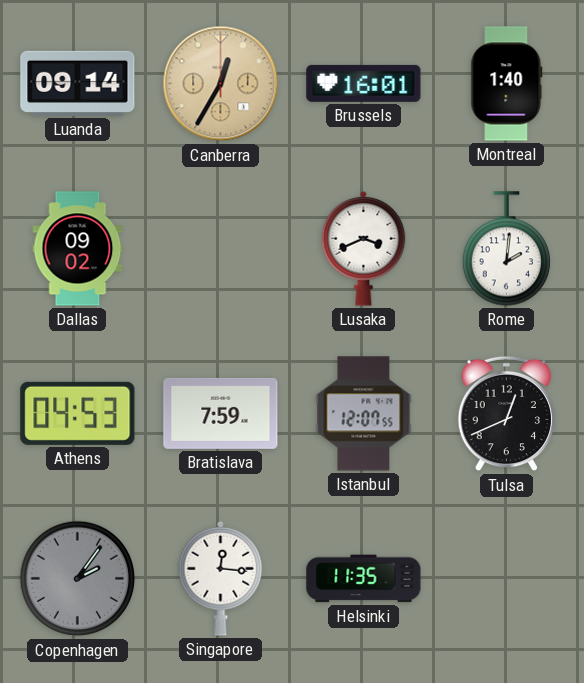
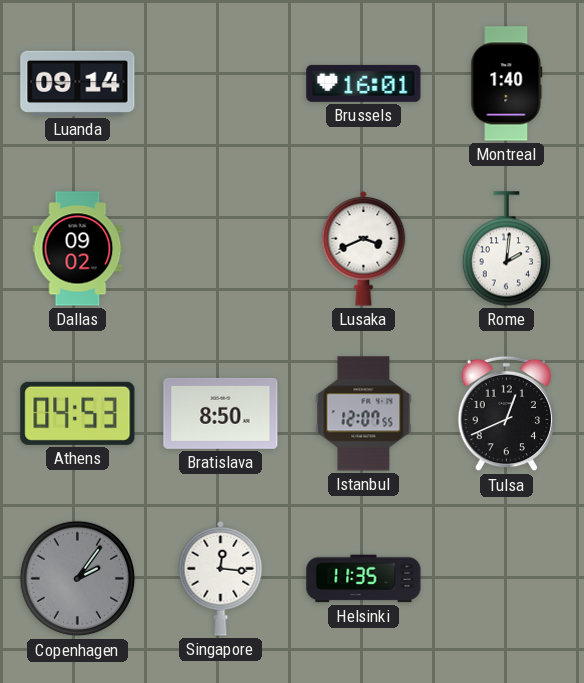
Canberra: 12:35 -> none
Bratislava: 7:59 -> 8:50
